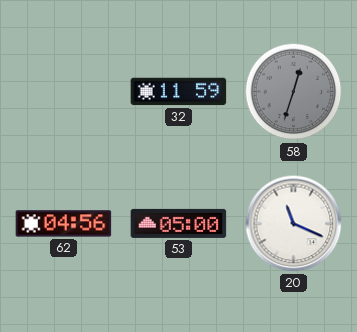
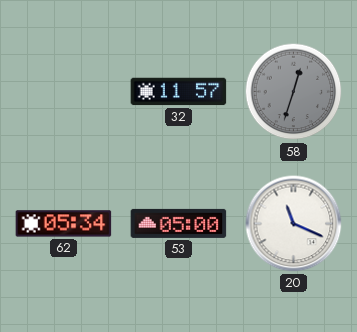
32: 11:59 -> 11:57
62: 04:56 -> 05:34
